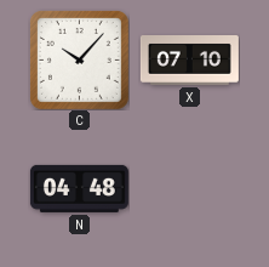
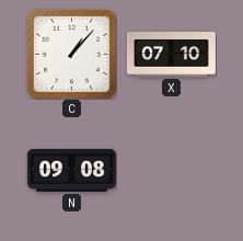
C: 10:07 -> 1:07
N: 04:48 -> 09:08
